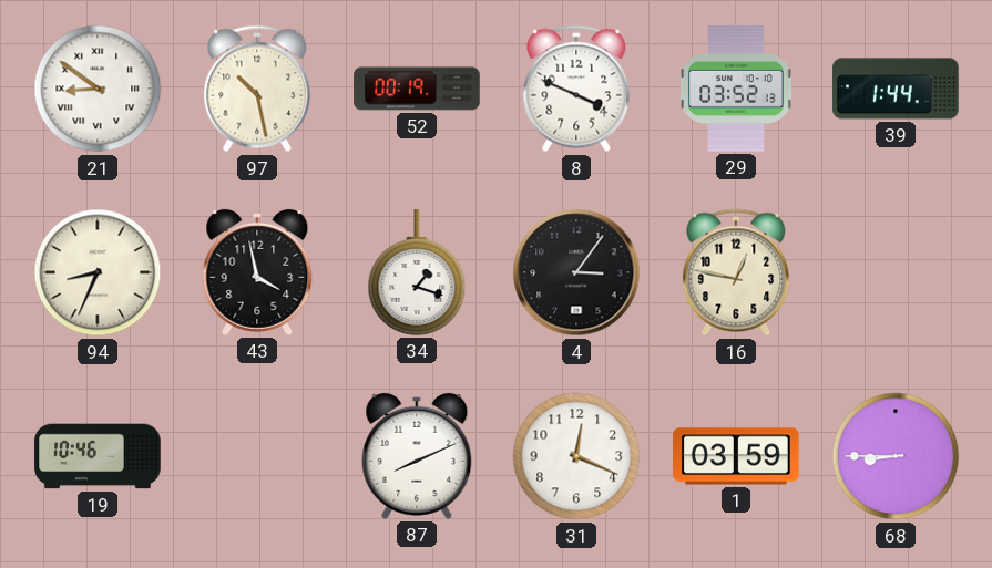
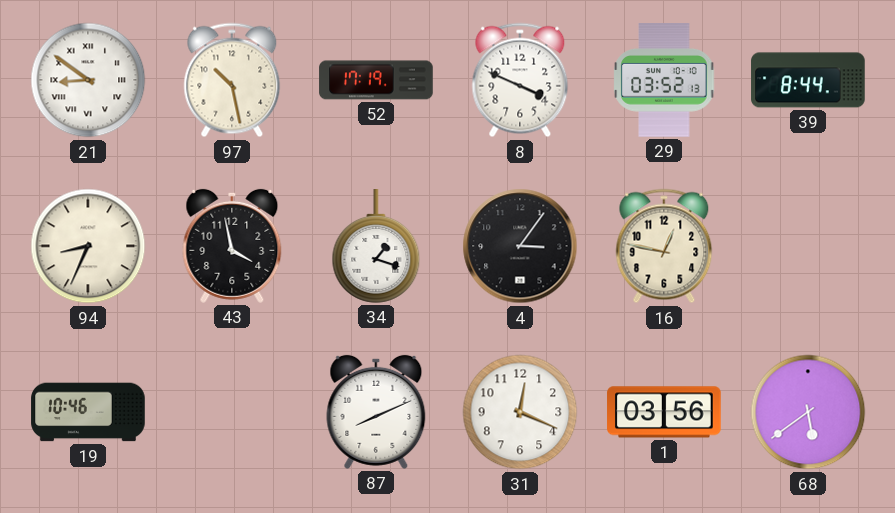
52: 00:19 -> 17:19
39: 1:44 -> 8:44
1: 03:59 -> 03:56
68: 8:45 -> 5:39
